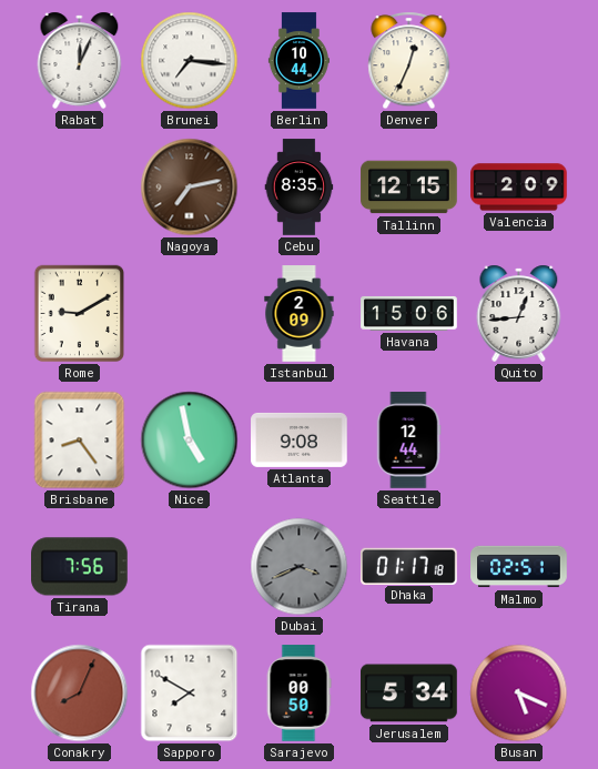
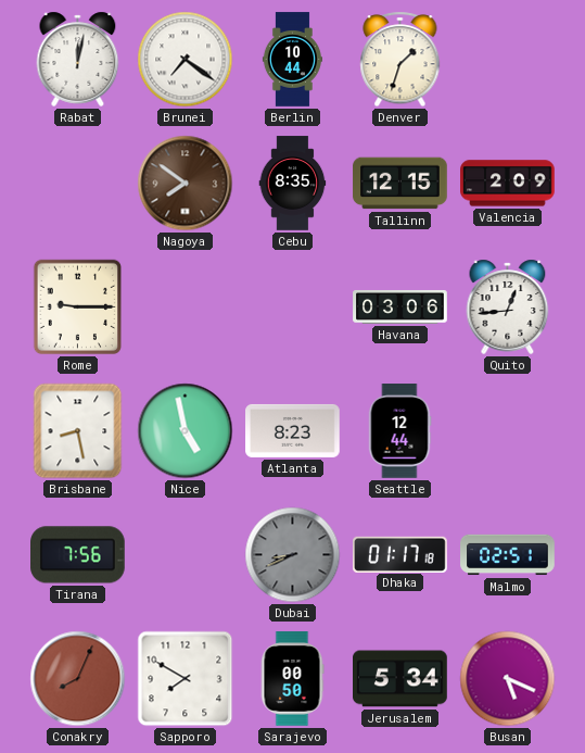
Rabat: 12:04 -> 12:02
Brunei: 7:16 -> 7:21
Denver: 12:34 -> 1:33
Nagoya: 7:13 -> 7:51
Rome: 9:10 -> 9:15
Istanbul: 2:09 -> none
Havana: 15:06 -> 03:06
Brisbane: 8:24 -> 8:28
Atlanta: 9:08 -> 8:23
Dubai: 3:41 -> 8:41
